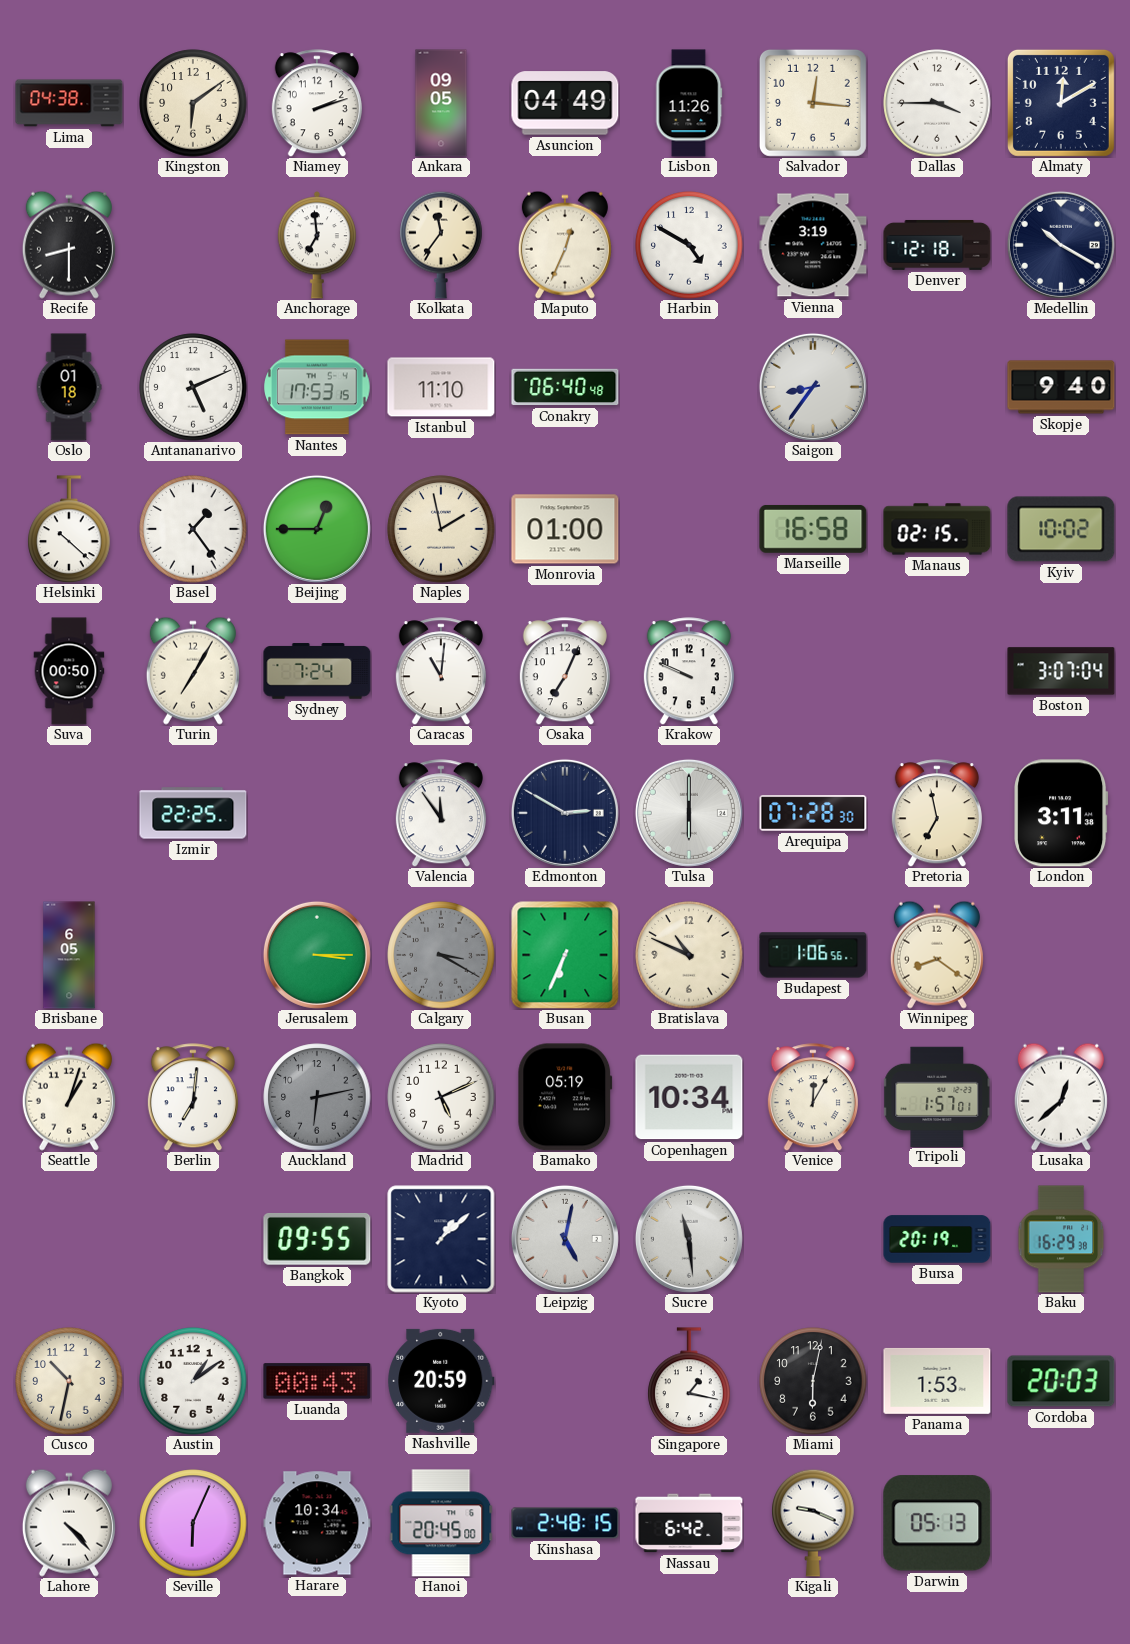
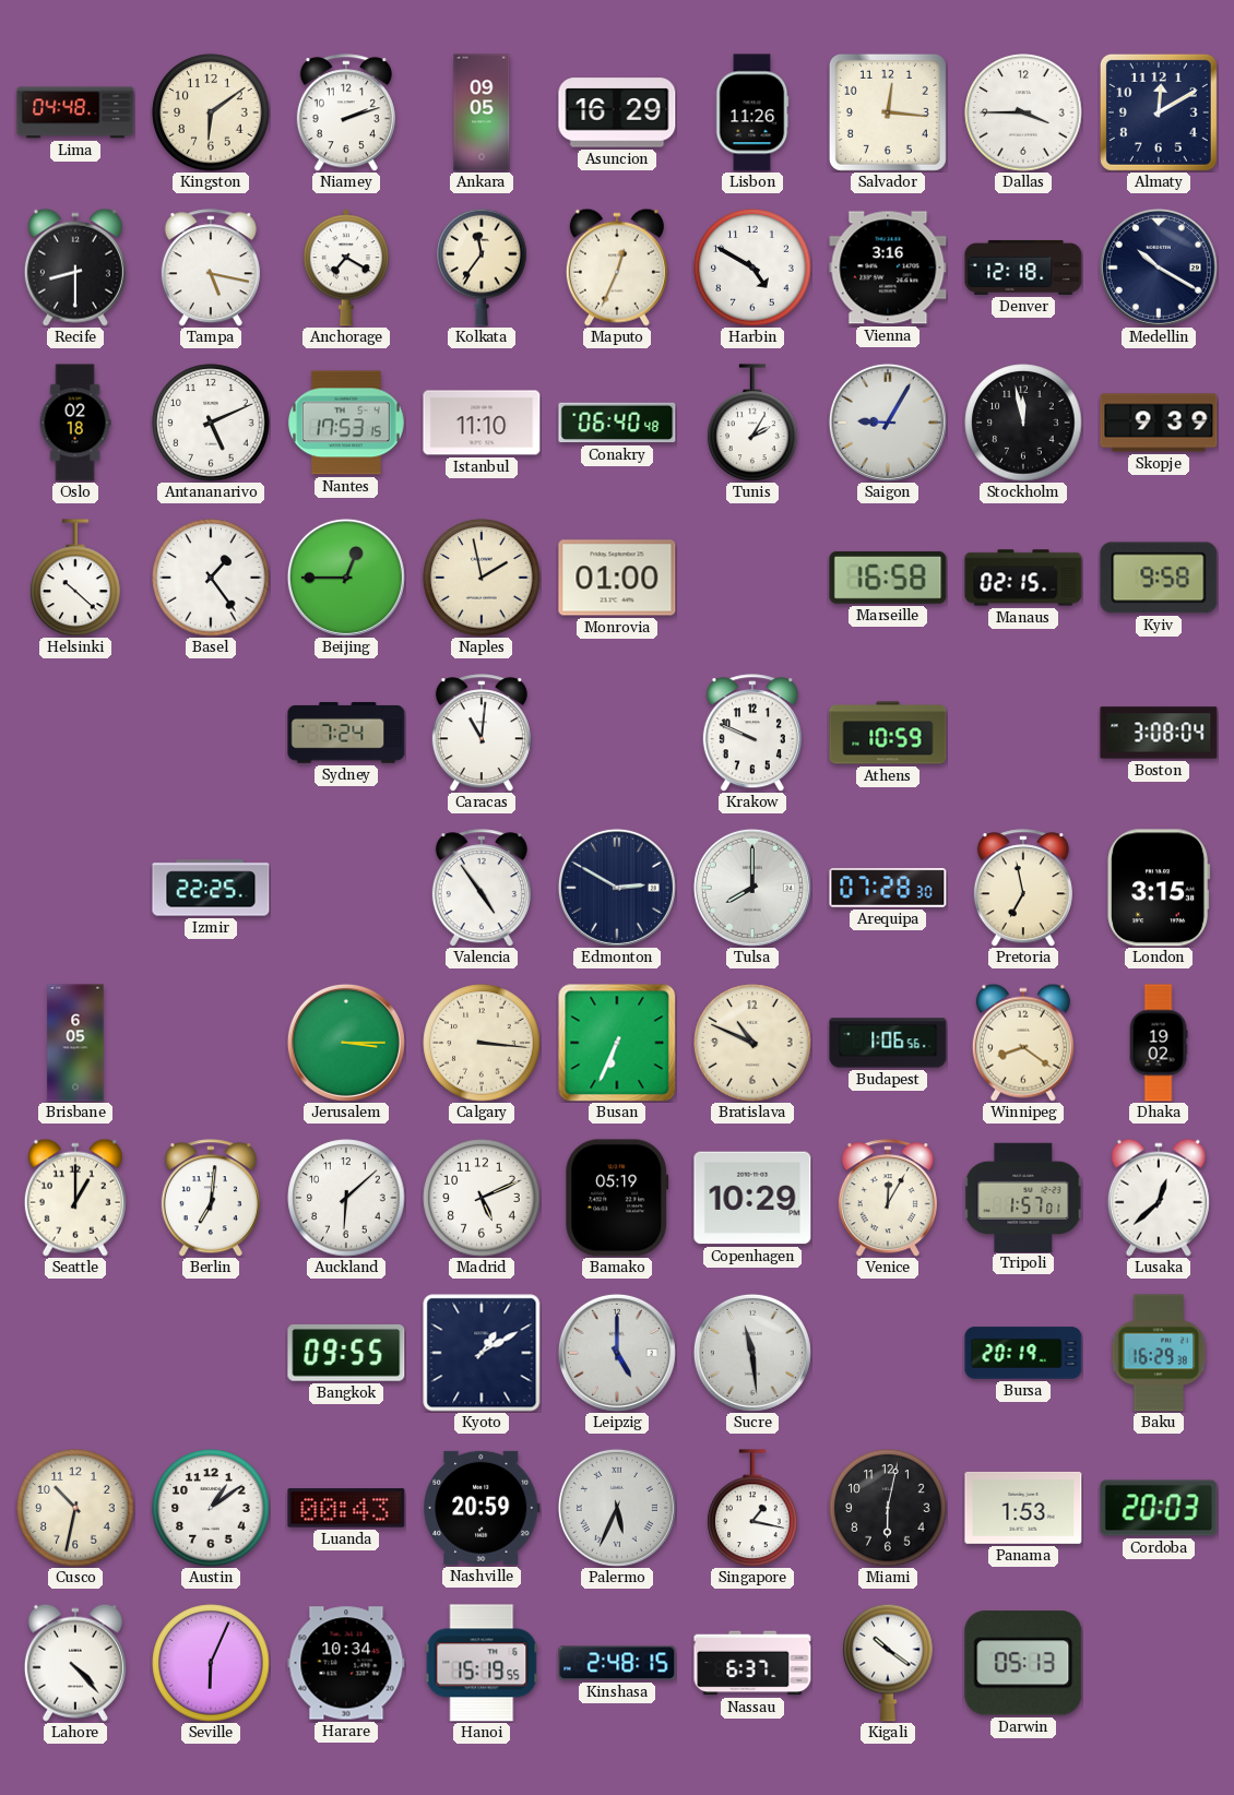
Lima: 04:38 -> 04:48
Asuncion: 04:49 -> 16:29
Tampa: none -> 5:17
Anchorage: 6:59 -> 7:20
Vienna: 3:19 -> 3:16
Oslo: 01:18 -> 02:18
Tunis: none -> 2:05
Saigon: 8:36 -> 9:05
Stockholm: none -> 11:58
Skopje: 9:40 -> 9:39
Kyiv: 10:02 -> 9:58
Suva: 00:50 -> none
Turin: 7:05 -> none
Osaka: 7:04 -> none
Athens: none -> 10:59
Boston: 3:07 -> 3:08
Valencia: 11:54 -> 4:54
Tulsa: 6:00 -> 8:00
London: 3:11 -> 3:15
Calgary: 3:20 -> 3:16
Calgary dial: grey -> cream
Dhaka: none -> 19:02
Seattle: 1:03 -> 1:00
Auckland: 6:13 -> 6:08
Auckland dial: grey -> white
Copenhagen: 10:34 -> 10:29
Kyoto: 1:08 -> 1:10
Leipzig: 5:02 -> 5:00
Palermo: none -> 5:34
Hanoi: 20:45 -> 15:19
Nassau: 6:42 -> 6:37
Kigali: 9:19 -> 10:21
